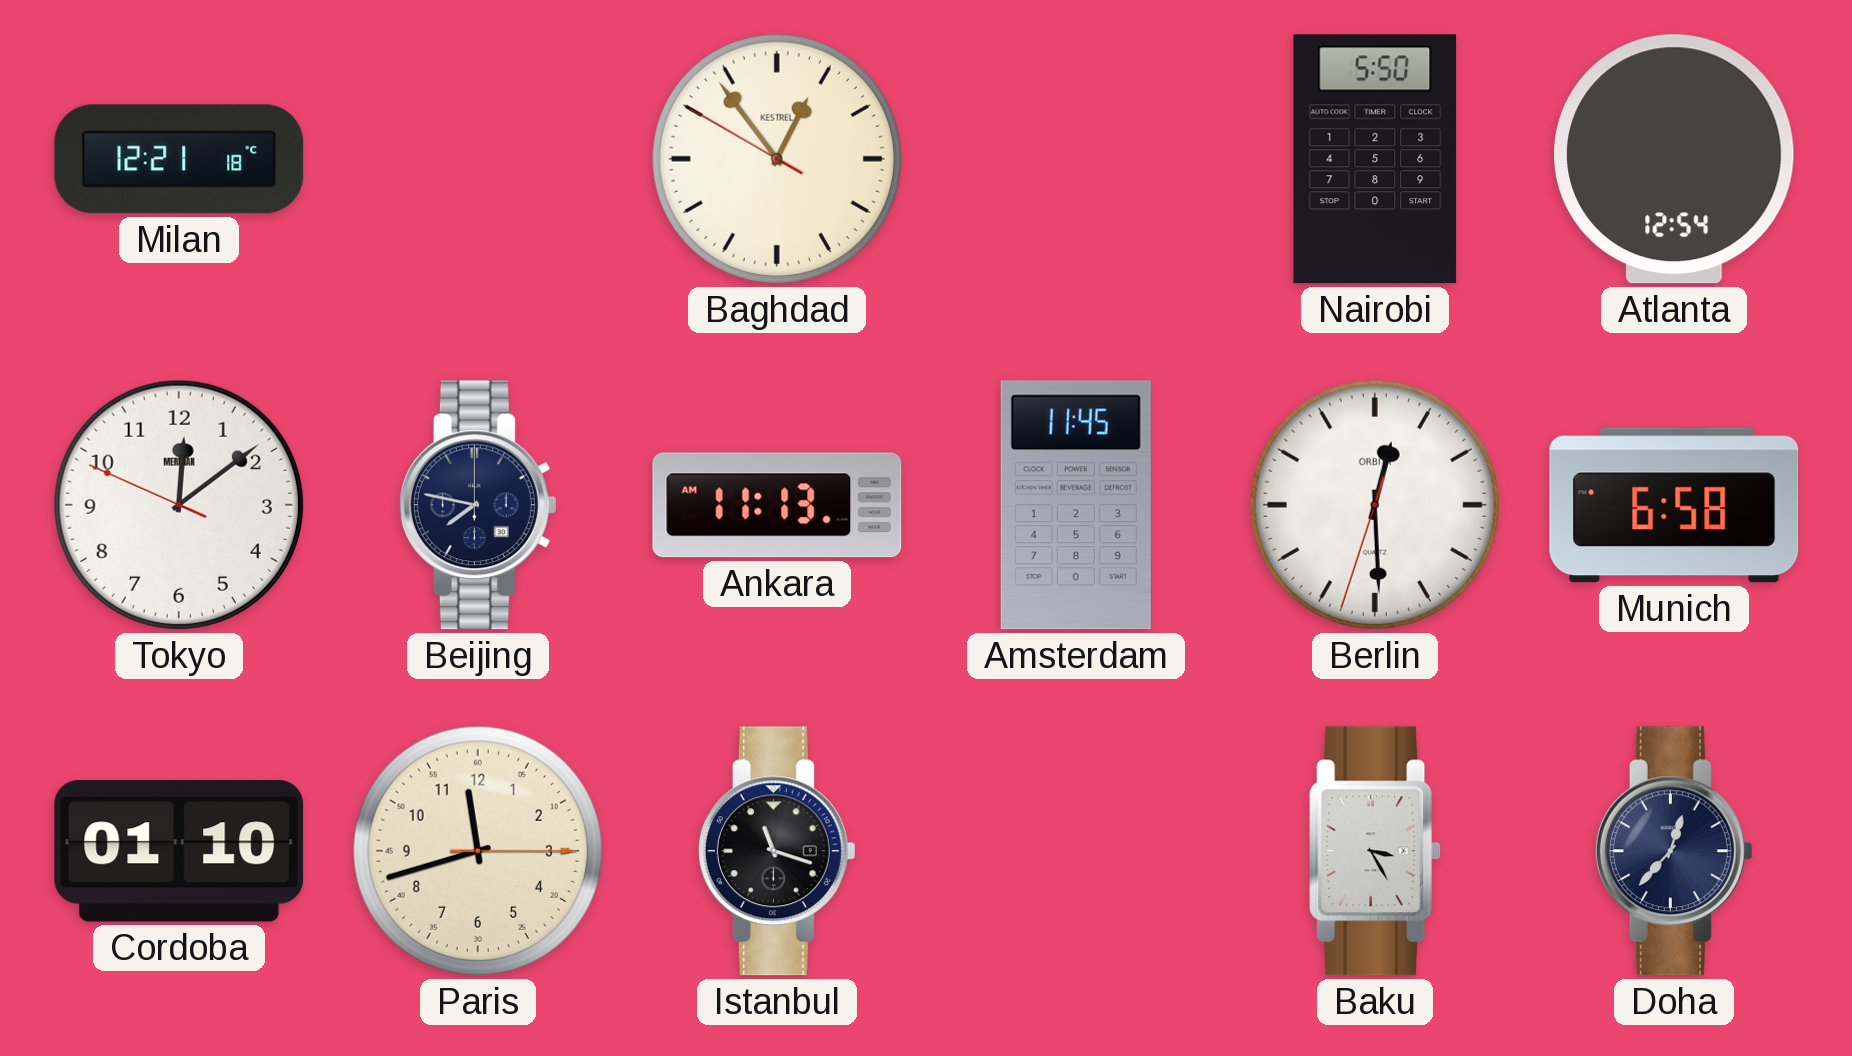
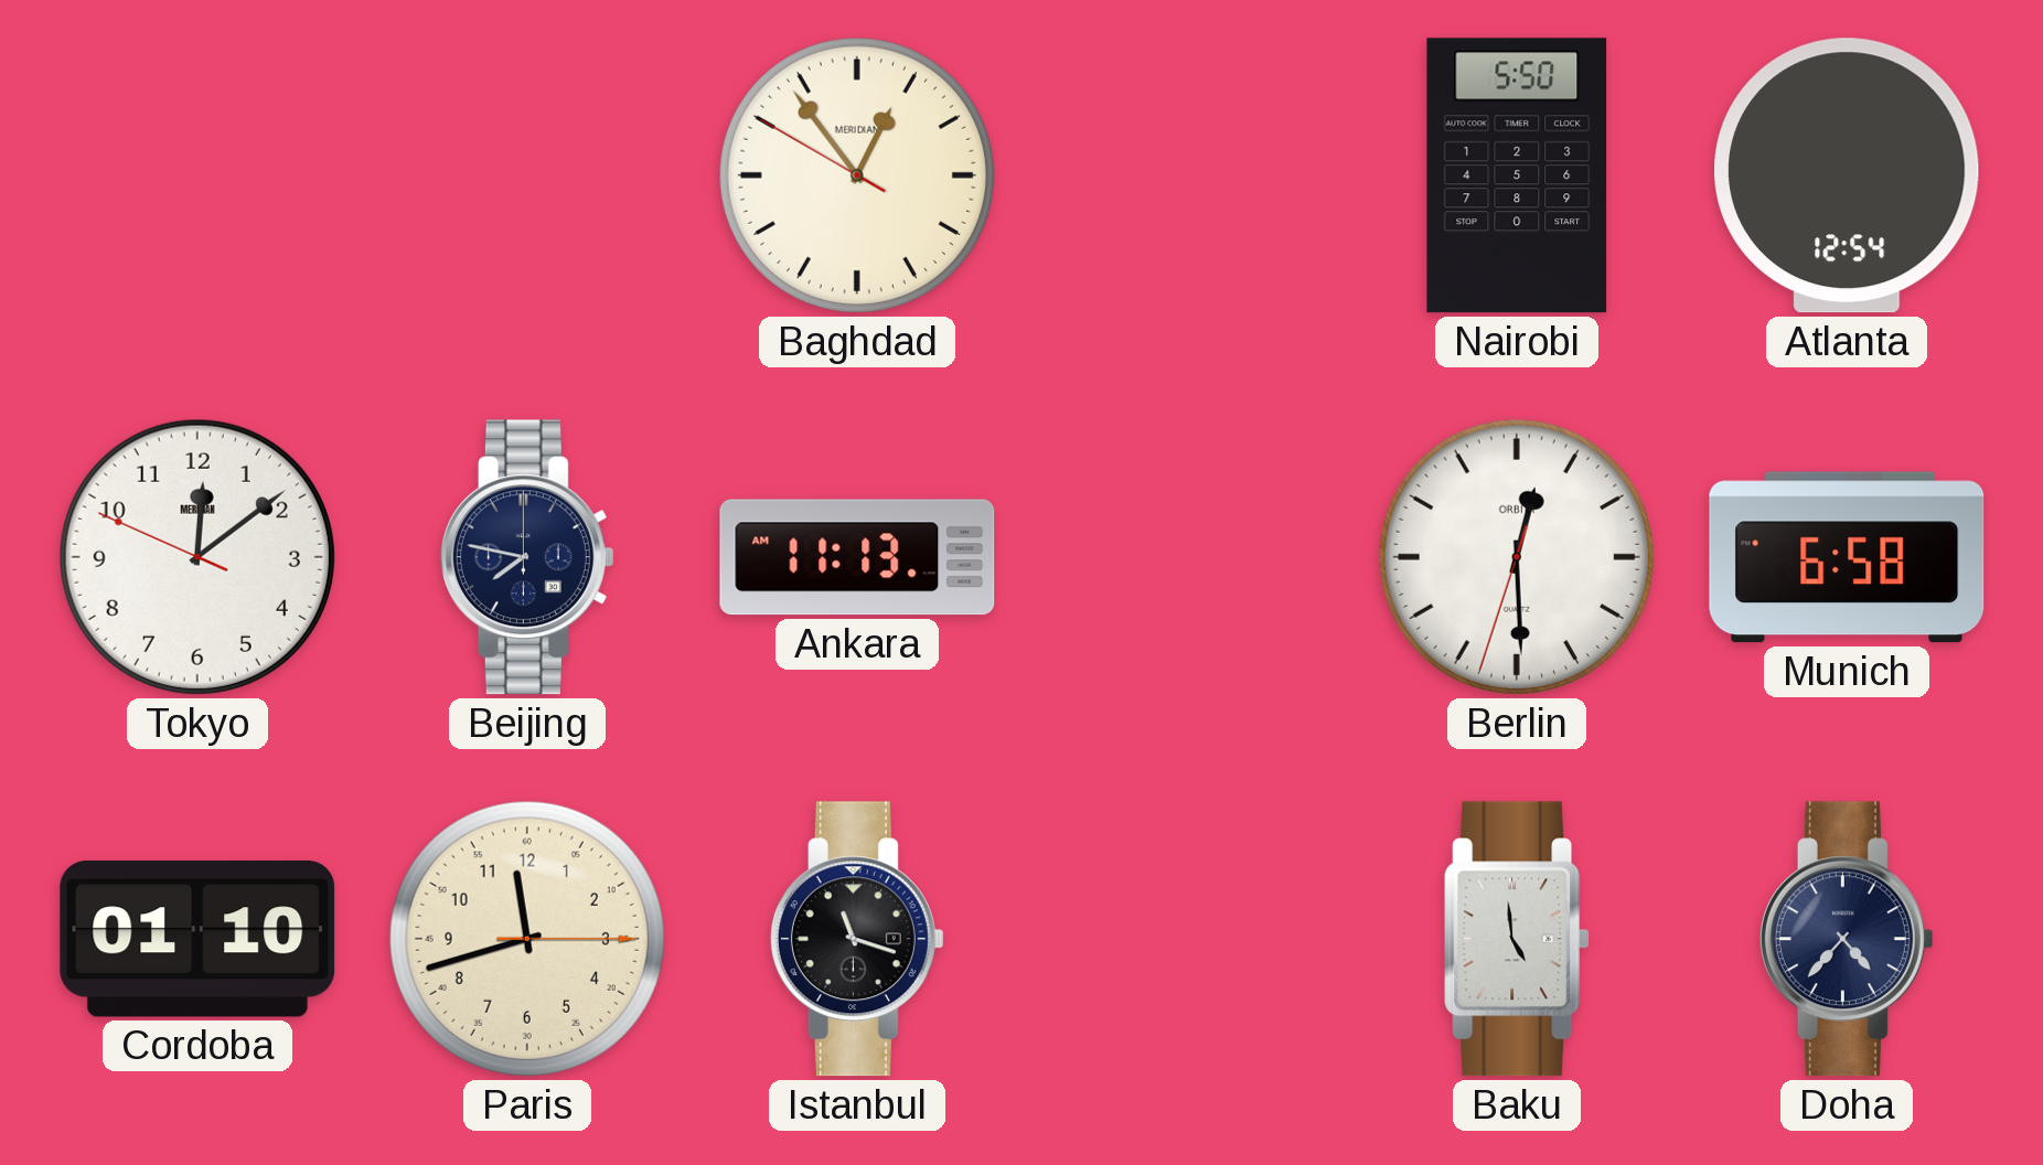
Milan: 12:21 -> none
Baghdad brand: KESTREL -> MERIDIAN
Amsterdam: 11:45 -> none
Baku: 3:25 -> 4:59
Doha: 12:37 -> 4:37
